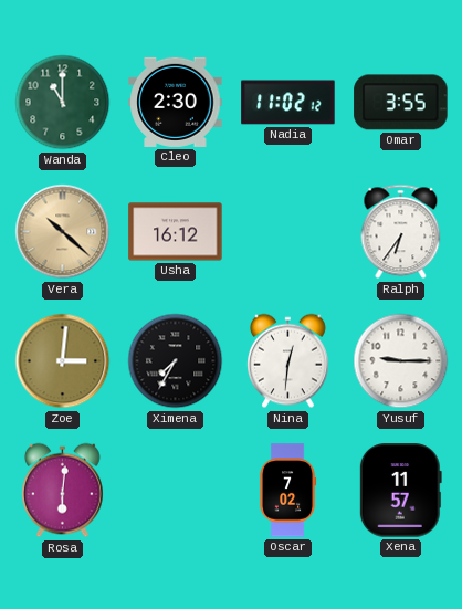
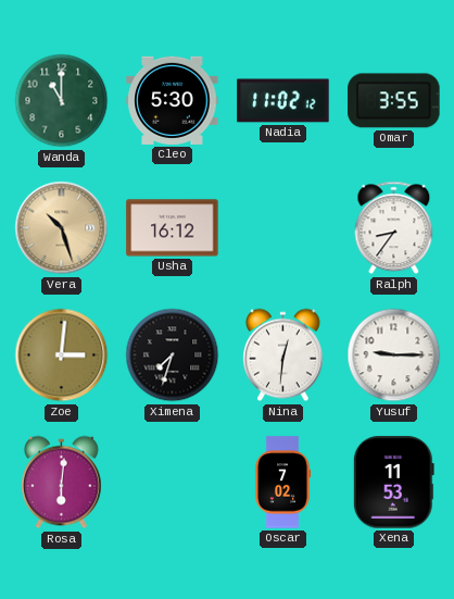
Cleo: 2:30 -> 5:30
Vera: 10:22 -> 10:27
Ralph: 6:36 -> 8:36
Ximena: 7:35 -> 7:33
Xena: 11:57 -> 11:53
